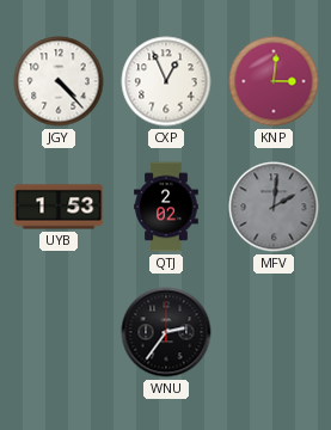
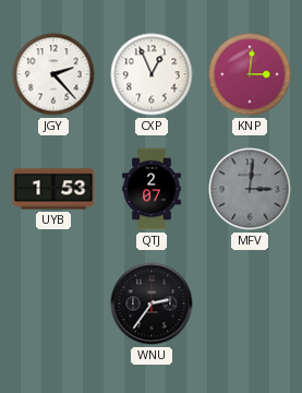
JGY: 4:23 -> 2:23
QTJ: 2:02 -> 2:07
MFV: 2:01 -> 3:01
